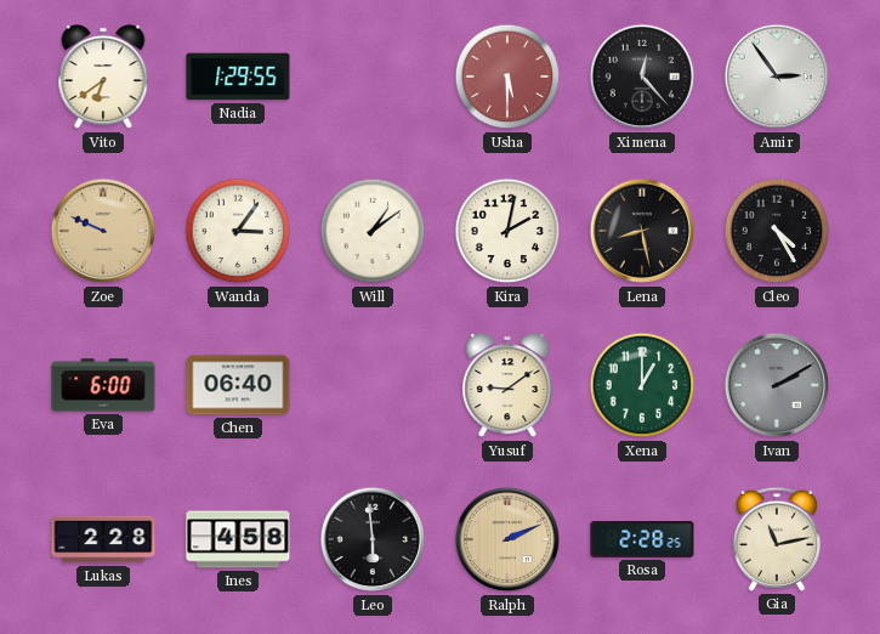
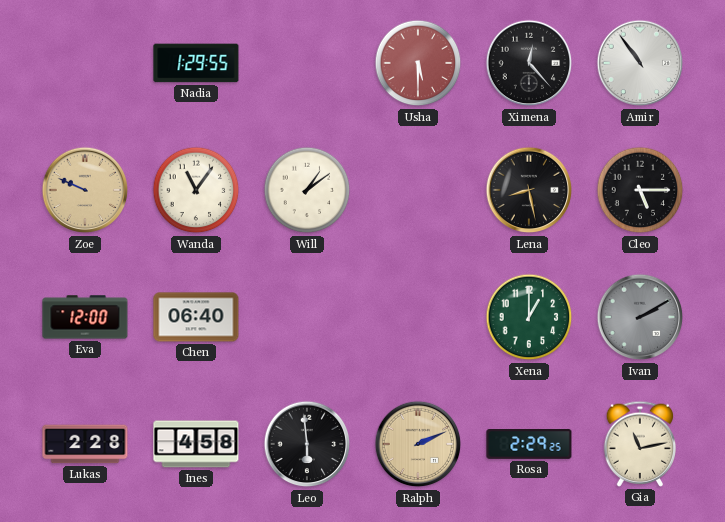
Vito: 6:39 -> none
Amir: 2:54 -> 10:54
Wanda: 3:06 -> 11:06
Kira: 2:02 -> none
Cleo: 4:25 -> 5:15
Eva: 6:00 -> 12:00
Yusuf: 9:09 -> none
Rosa: 2:28 -> 2:29
